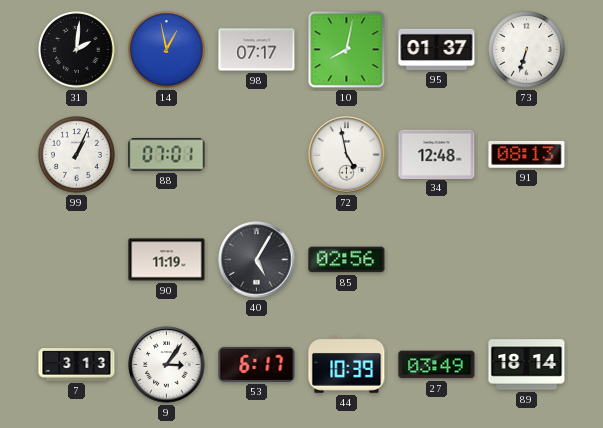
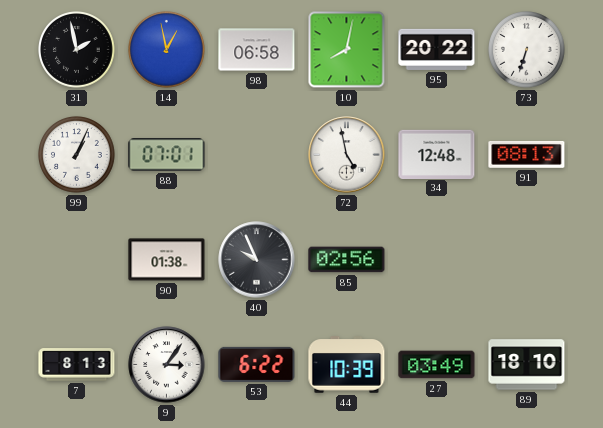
31: 2:01 -> 1:58
98: 07:17 -> 06:58
95: 01:37 -> 20:22
90: 11:19 -> 01:38
40: 5:05 -> 9:56
7: 3:13 -> 8:13
53: 6:17 -> 6:22
89: 18:14 -> 18:10
